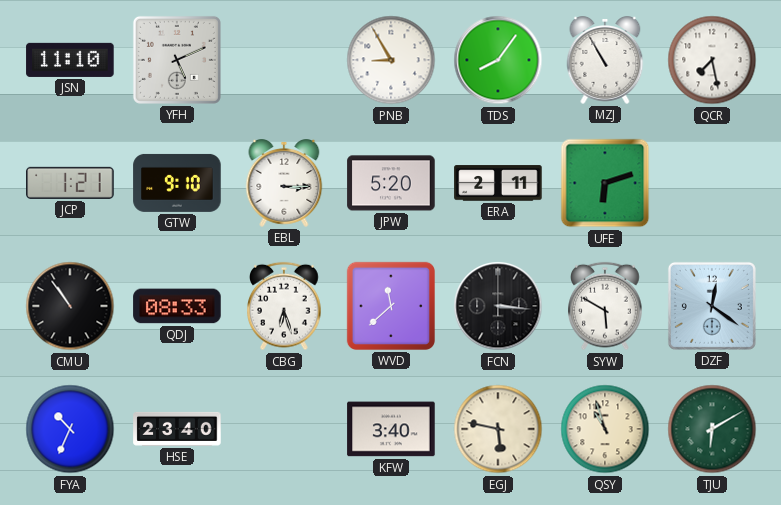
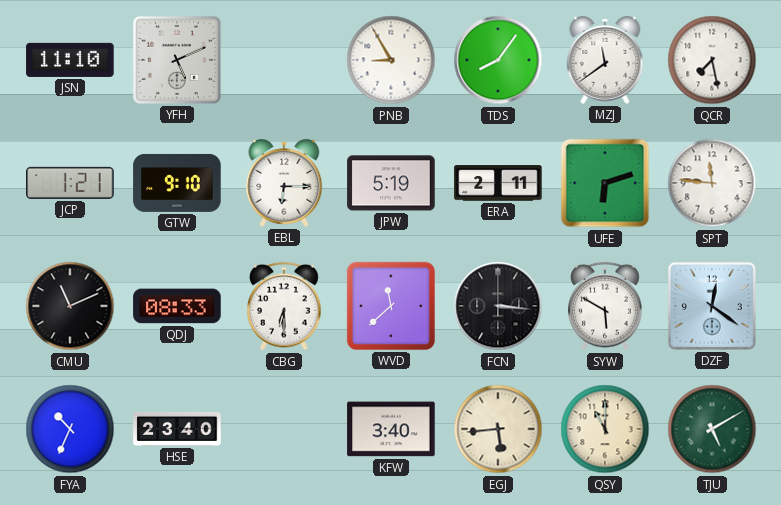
MZJ: 10:55 -> 11:39
EBL: 3:15 -> 6:15
JPW: 5:20 -> 5:19
SPT: none -> 11:46
CMU: 10:54 -> 11:11
CBG: 6:27 -> 6:30
EGJ: 5:47 -> 5:44
QSY: 10:57 -> 11:00
TJU: 6:10 -> 5:10
